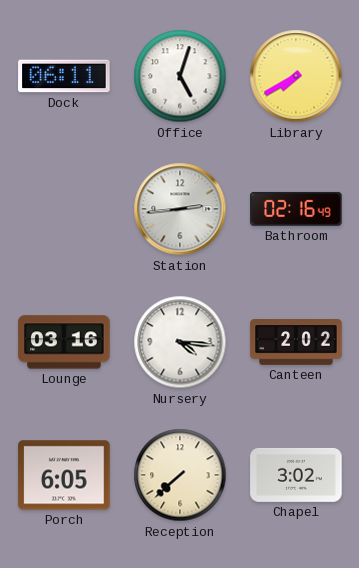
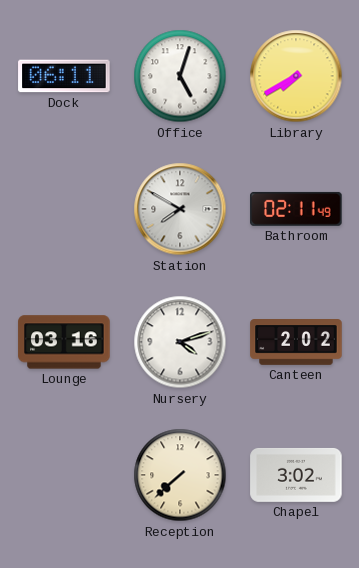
Station: 2:44 -> 7:50
Bathroom: 02:16 -> 02:11
Nursery: 4:16 -> 4:12
Porch: 6:05 -> none
